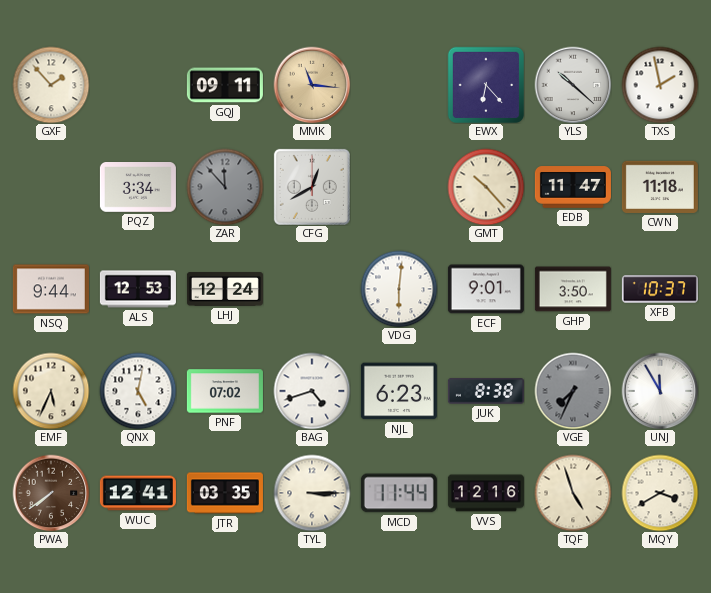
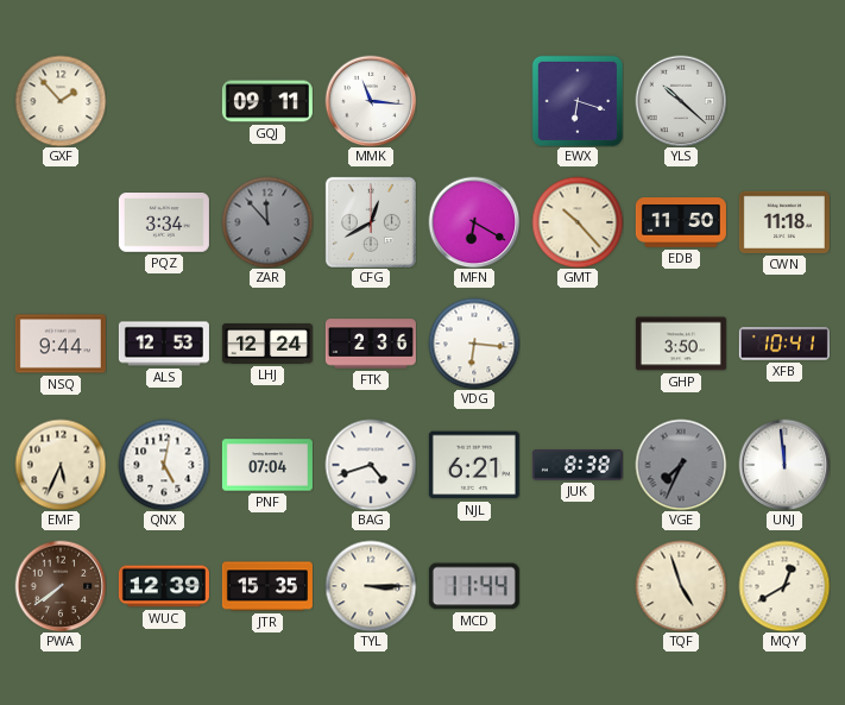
MMK dial: champagne -> white
EWX: 6:23 -> 6:18
TXS: 1:58 -> none
MFN: none -> 6:20
EDB: 11:47 -> 11:50
FTK: none -> 2:36
VDG: 6:01 -> 6:16
ECF: 9:01 -> none
XFB: 10:37 -> 10:41
PNF: 07:02 -> 07:04
NJL: 6:23 -> 6:21
UNJ: 11:55 -> 11:59
WUC: 12:41 -> 12:39
JTR: 03:35 -> 15:35
VVS: 12:16 -> none
MQY: 3:40 -> 12:40
